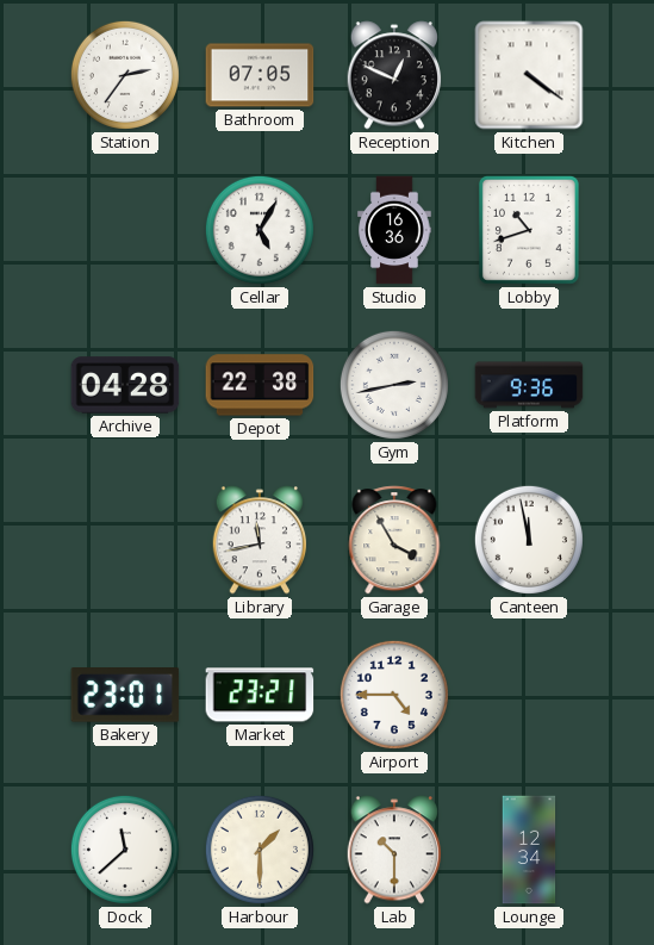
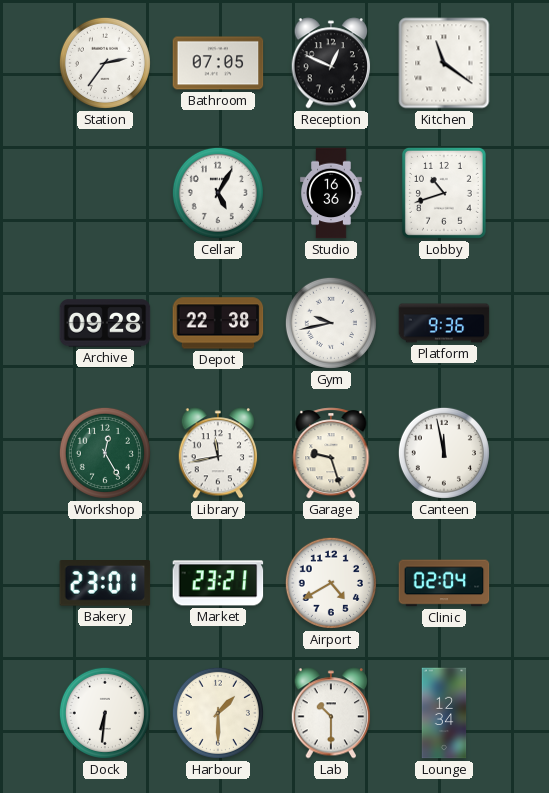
Kitchen: 4:21 -> 11:21
Archive: 04:28 -> 09:28
Gym: 2:43 -> 9:43
Workshop: none -> 12:25
Garage: 3:55 -> 9:27
Airport: 4:45 -> 4:40
Clinic: none -> 02:04
Dock: 11:38 -> 6:31
